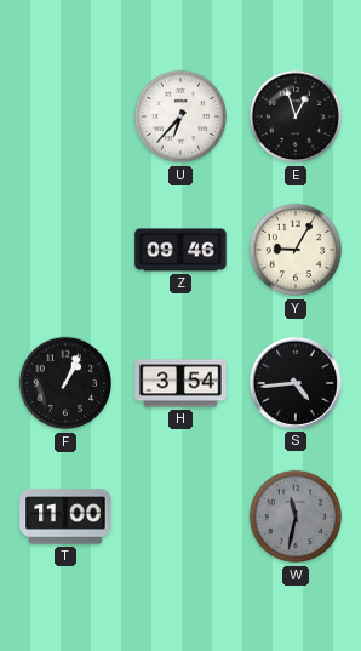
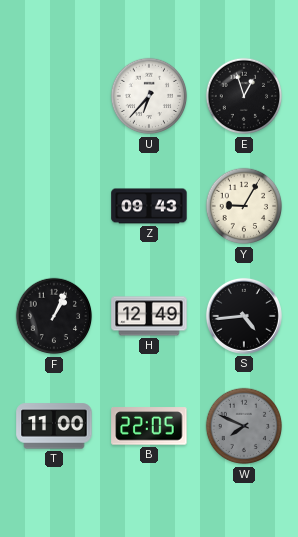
Z: 09:46 -> 09:43
H: 3:54 -> 12:49
B: none -> 22:05
W: 11:32 -> 7:49
